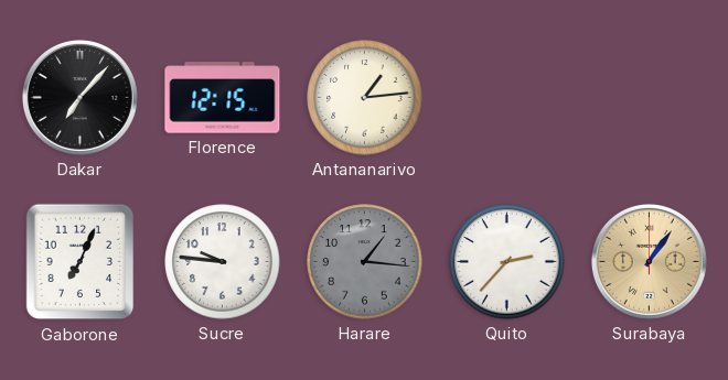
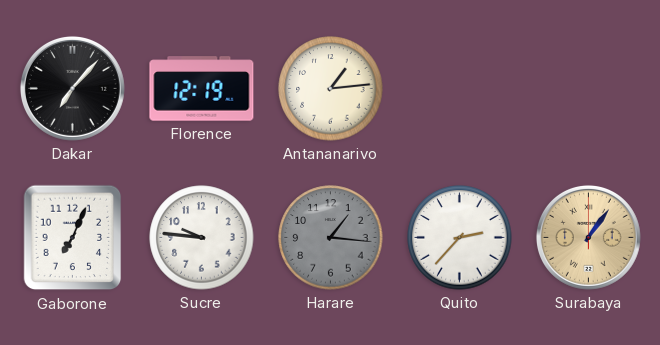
Florence: 12:15 -> 12:19
